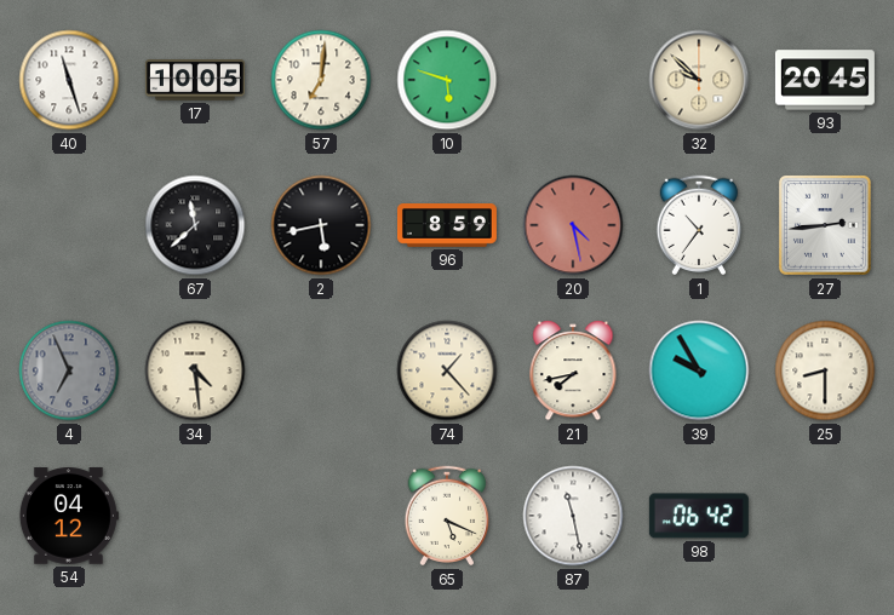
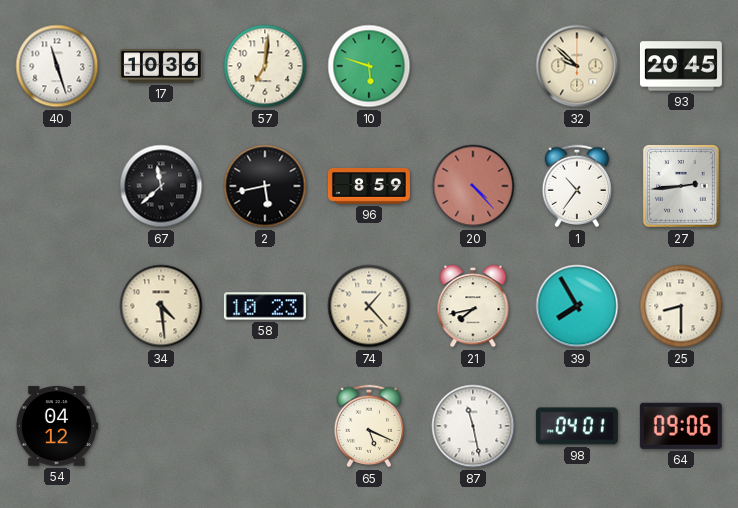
17: 10:05 -> 10:36
20: 4:28 -> 4:23
4: 6:56 -> none
58: none -> 10:23
39: 9:55 -> 7:55
98: 06:42 -> 04:01
64: none -> 09:06
